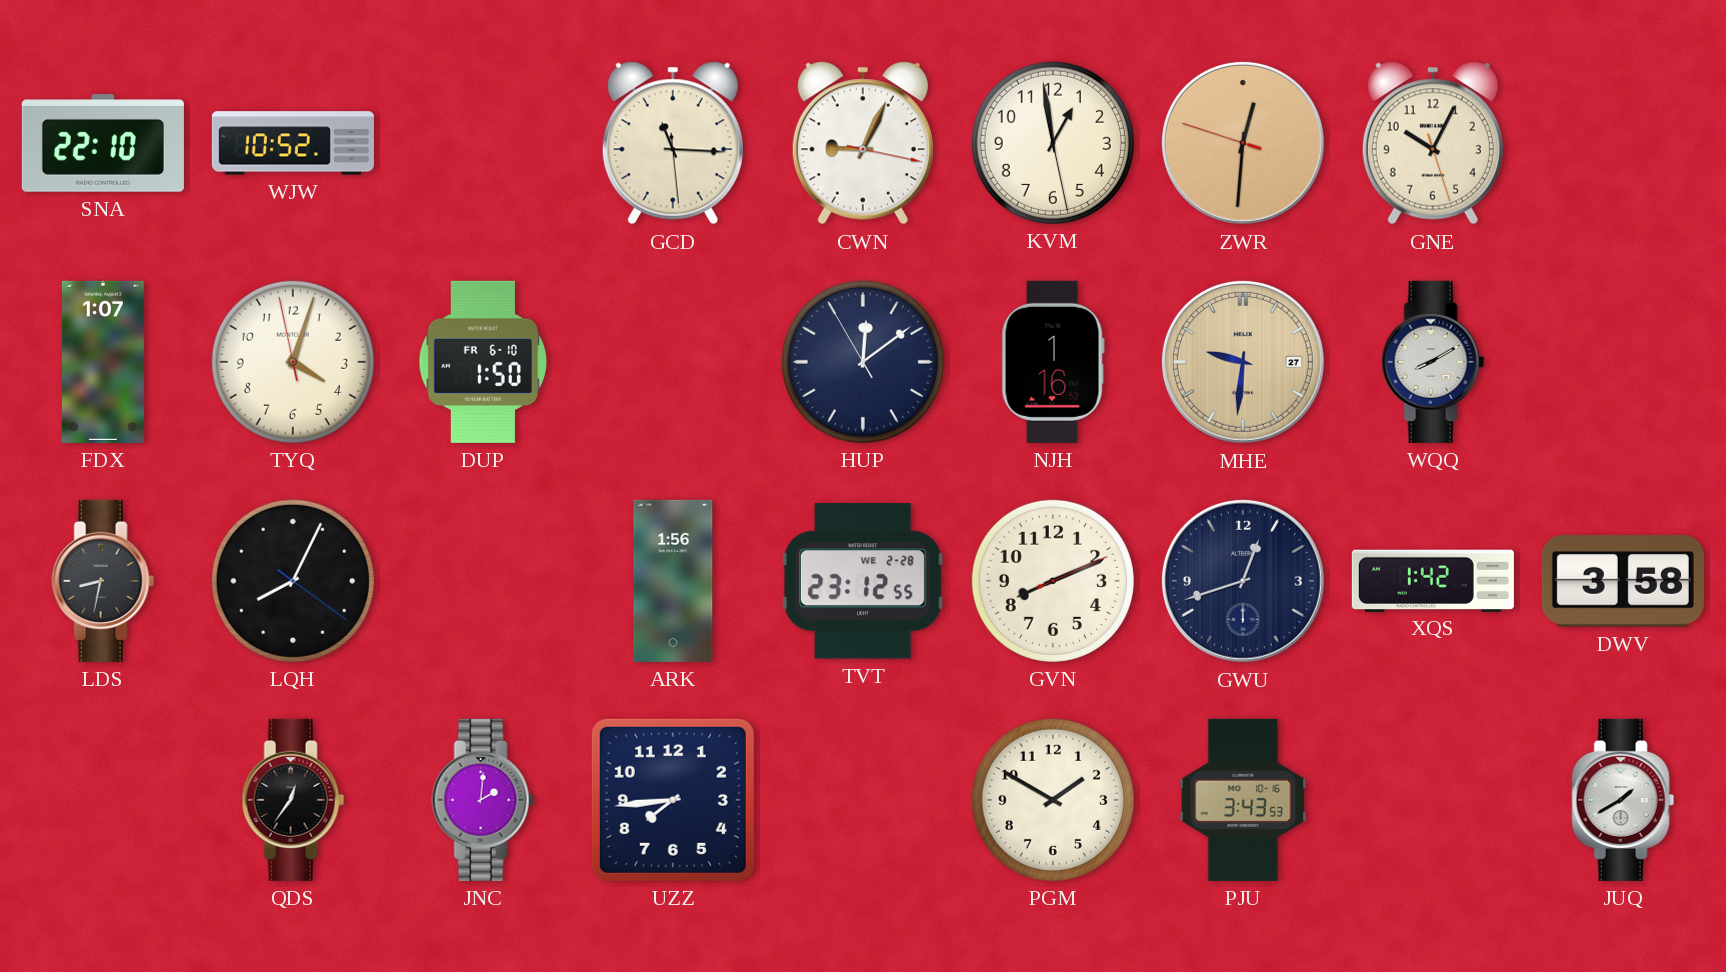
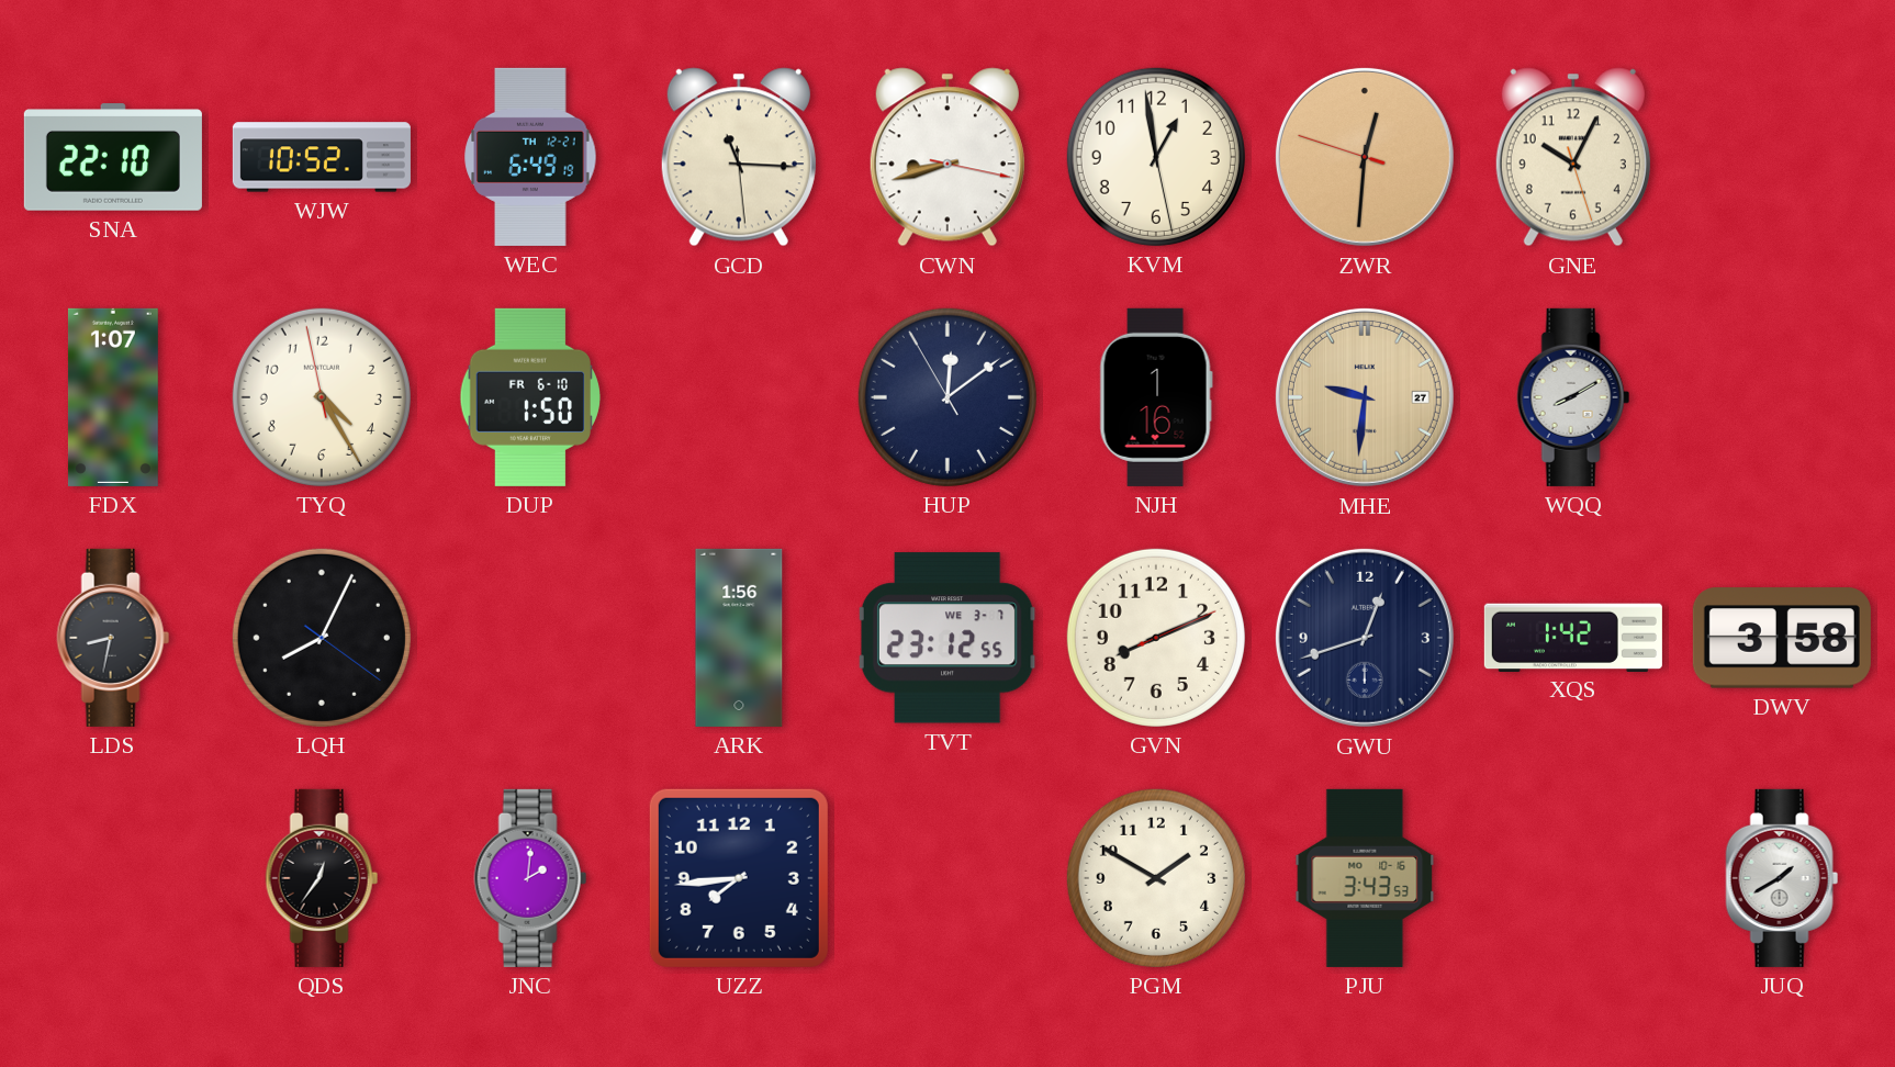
WEC: none -> 6:49
CWN: 9:04 -> 8:42
TYQ: 4:02 -> 4:24
TVT date: WE 2-28 -> WE 3-7
